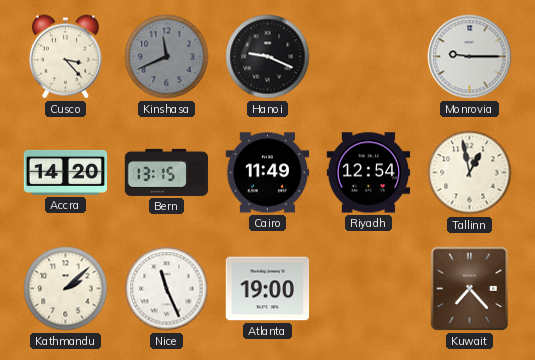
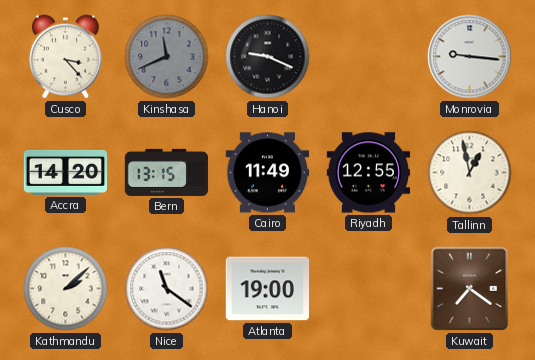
Monrovia: 9:15 -> 9:16
Riyadh: 12:54 -> 12:55
Nice: 11:26 -> 11:21
Kuwait: 7:23 -> 7:21
